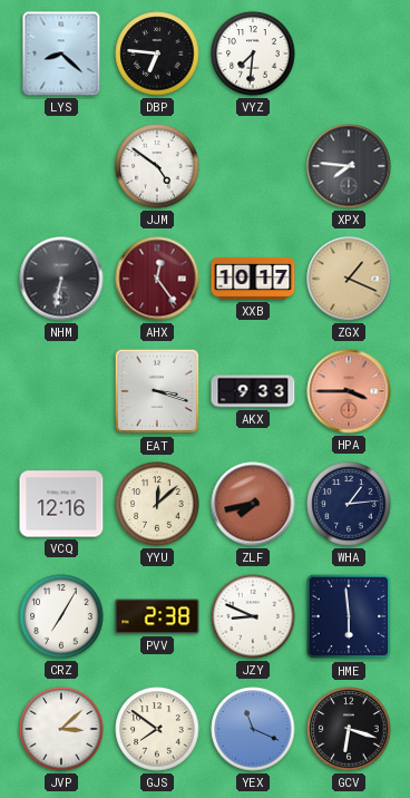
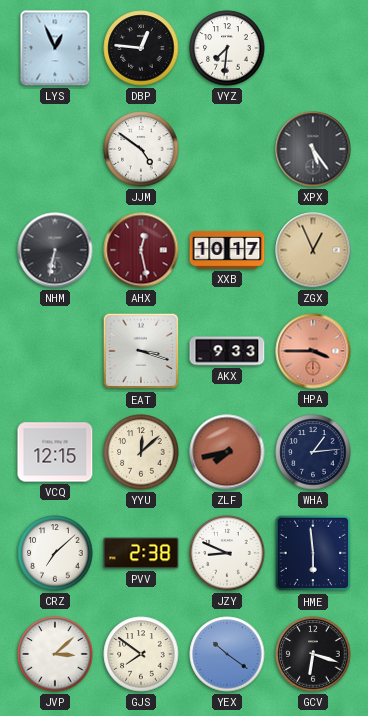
LYS: 8:22 -> 12:56
DBP: 6:46 -> 12:46
XPX: 7:46 -> 5:24
AHX: 12:24 -> 12:28
ZGX: 1:19 -> 12:56
VCQ: 12:16 -> 12:15
CRZ: 7:05 -> 7:08
YEX: 11:19 -> 10:21
